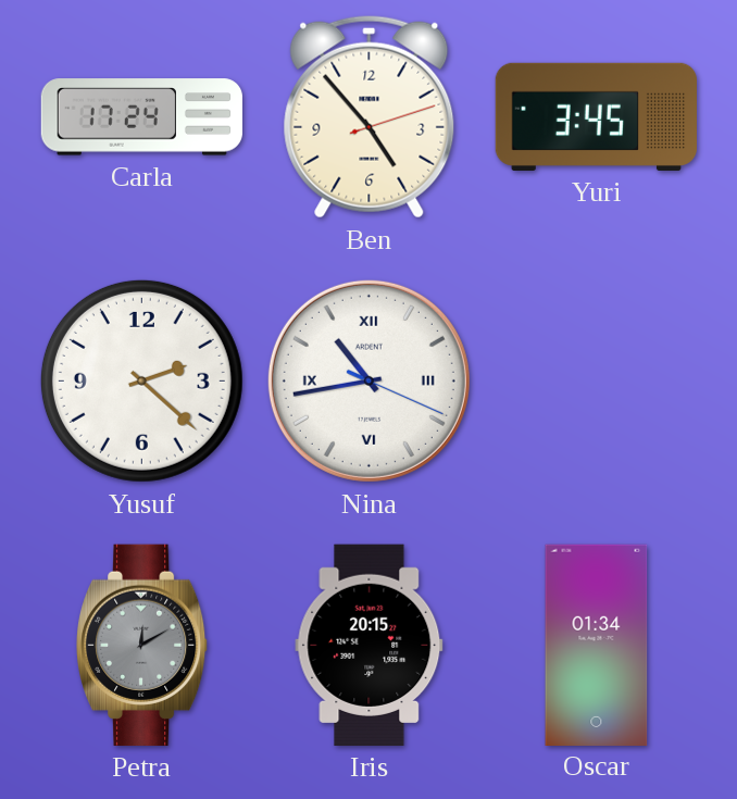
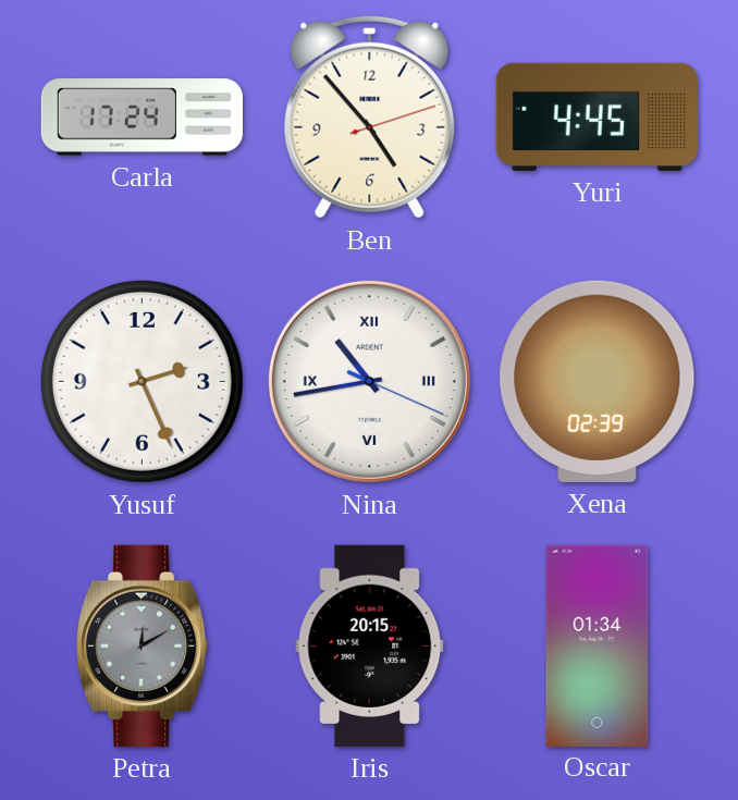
Yuri: 3:45 -> 4:45
Yusuf: 2:22 -> 2:26
Xena: none -> 02:39
